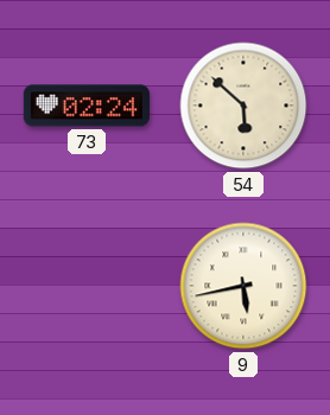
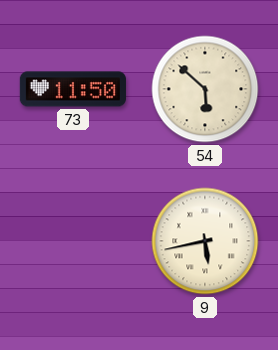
73: 02:24 -> 11:50
